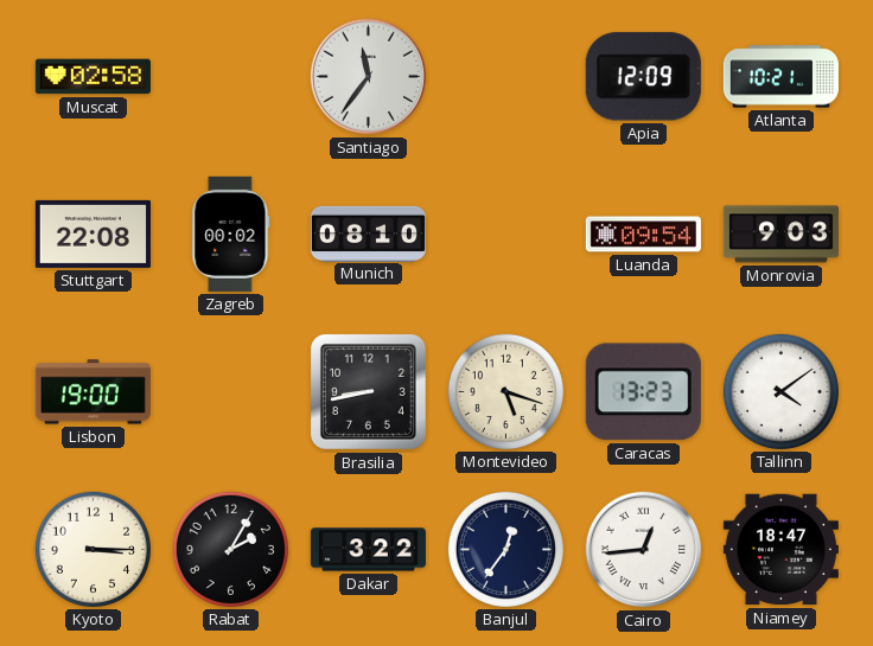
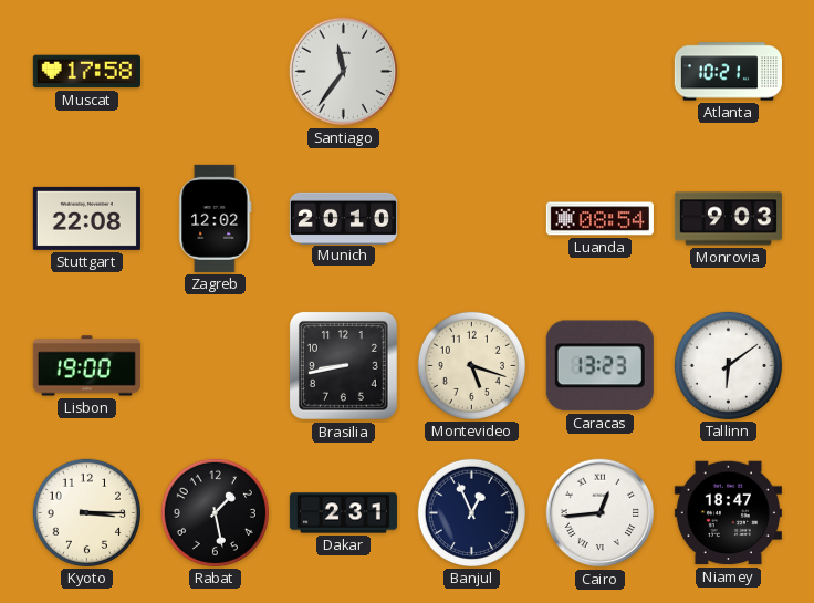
Muscat: 02:58 -> 17:58
Apia: 12:09 -> none
Zagreb: 00:02 -> 12:02
Munich: 08:10 -> 20:10
Luanda: 09:54 -> 08:54
Tallinn: 4:09 -> 6:09
Rabat: 2:05 -> 1:28
Dakar: 3:22 -> 2:31
Banjul: 12:36 -> 12:56
